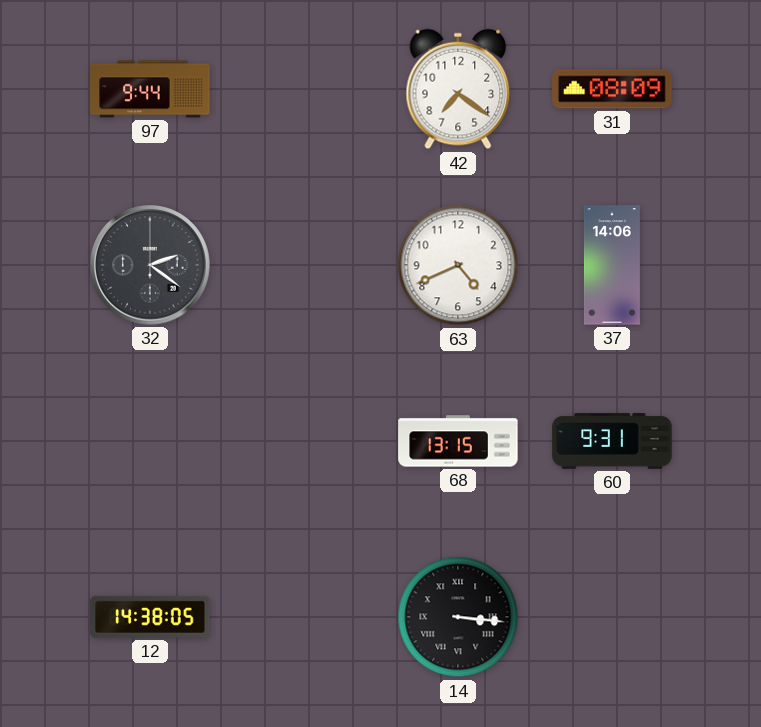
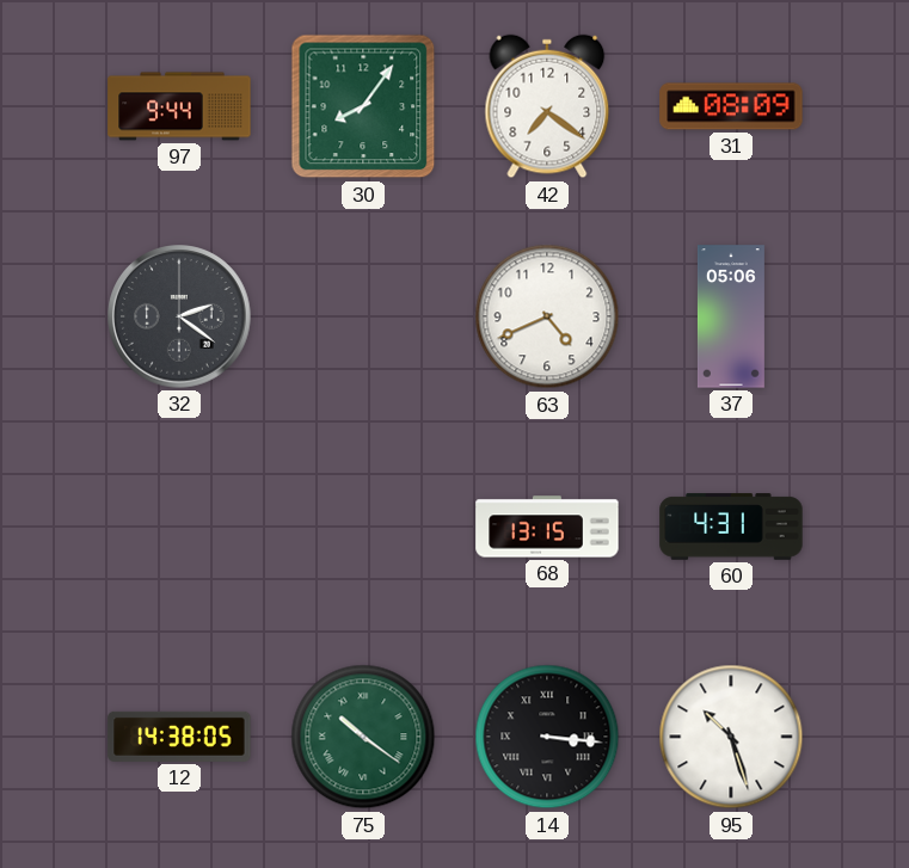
30: none -> 8:06
37: 14:06 -> 05:06
60: 9:31 -> 4:31
75: none -> 10:21
95: none -> 10:27
